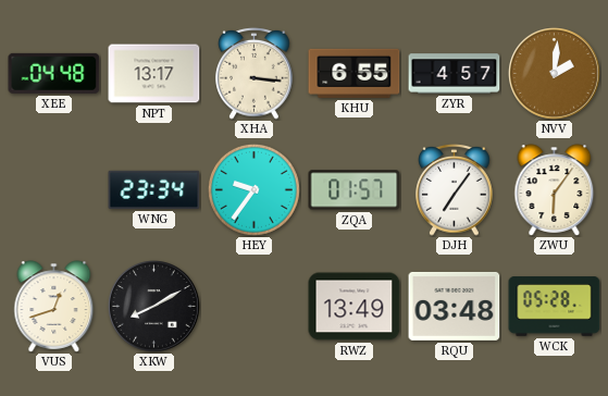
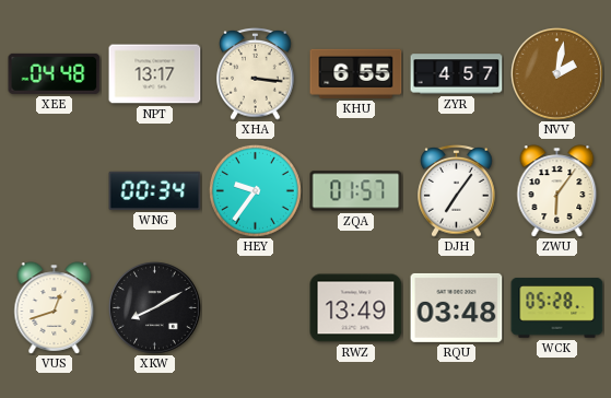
NVV: 2:01 -> 2:02
WNG: 23:34 -> 00:34
